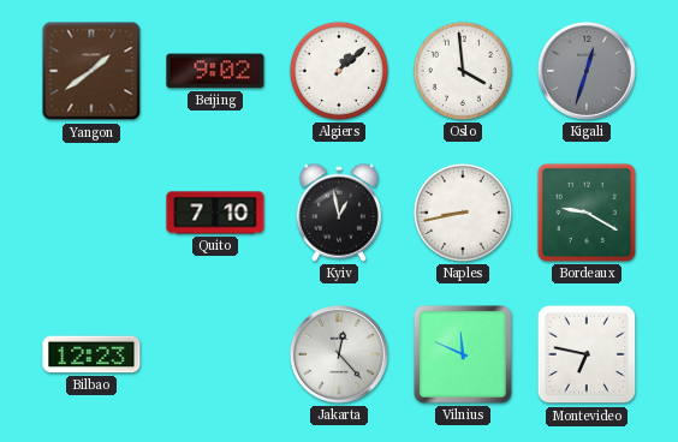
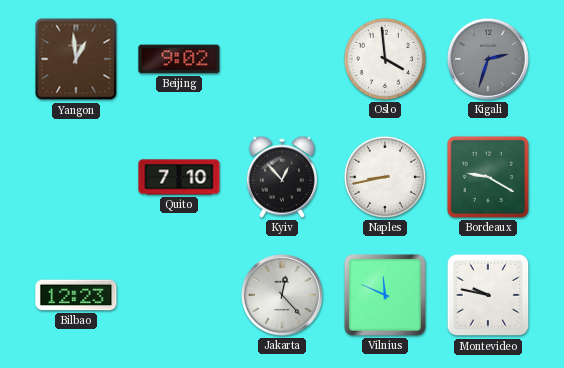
Yangon: 1:39 -> 12:59
Algiers: 1:08 -> none
Kigali: 12:33 -> 2:33
Kyiv: 12:58 -> 12:53
Montevideo: 6:47 -> 9:47
